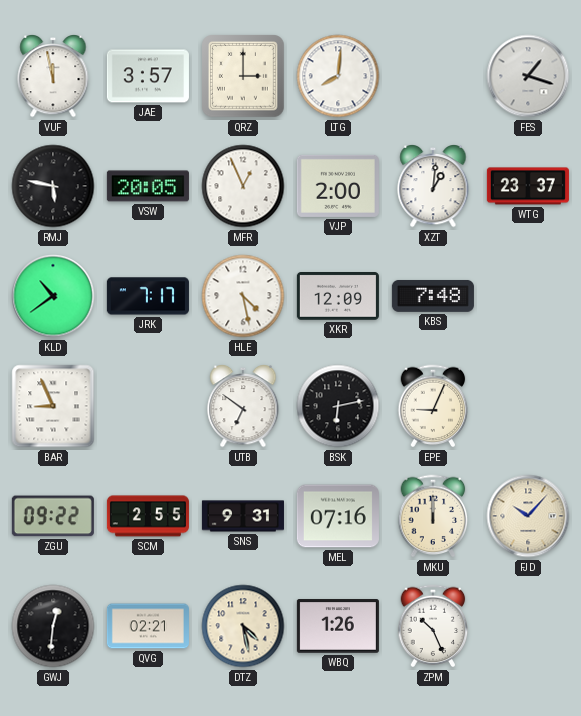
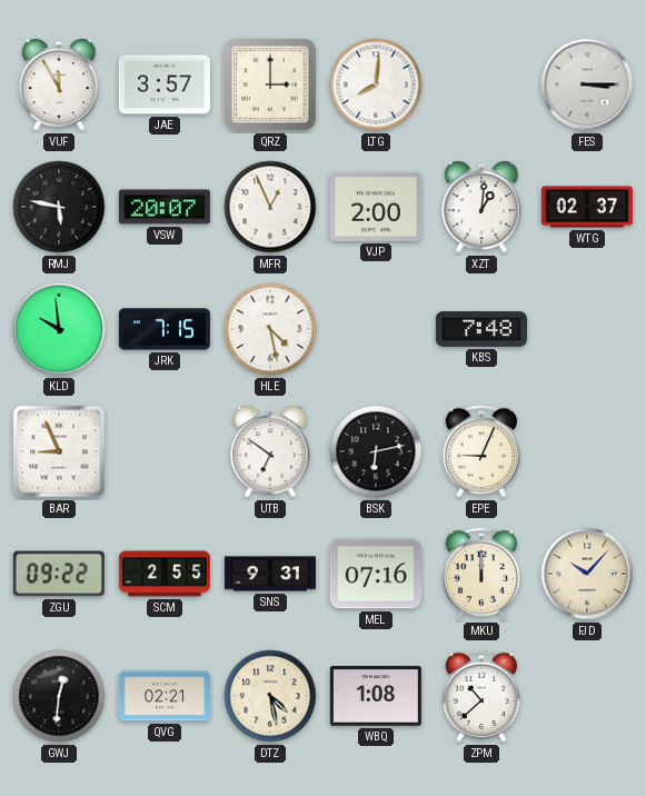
VUF: 11:58 -> 11:55
FES: 1:18 -> 3:15
VSW: 20:05 -> 20:07
WTG: 23:37 -> 02:37
KLD: 10:39 -> 9:59
JRK: 7:17 -> 7:15
XKR: 12:09 -> none
WBQ: 1:26 -> 1:08
ZPM: 10:26 -> 10:38
